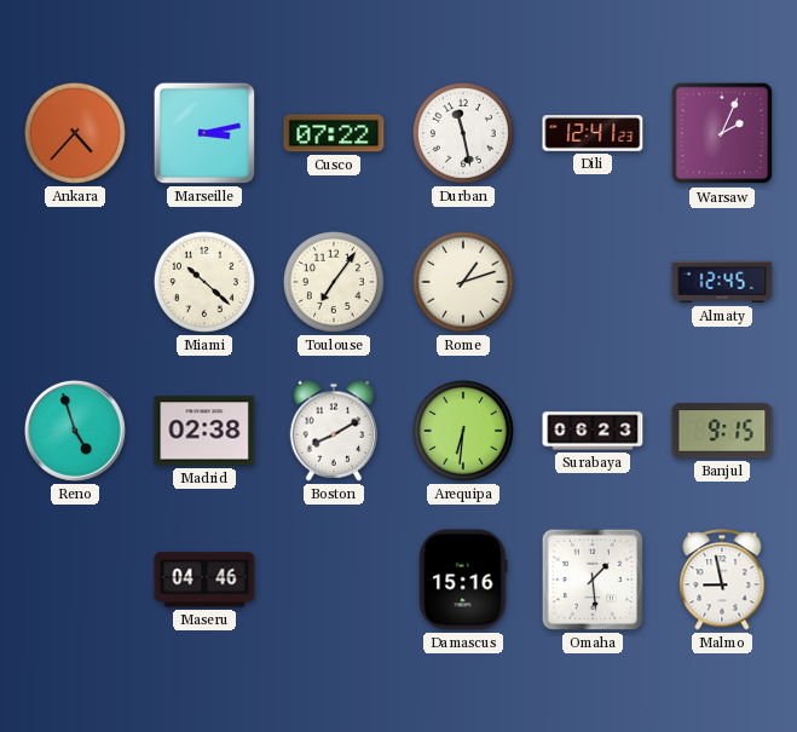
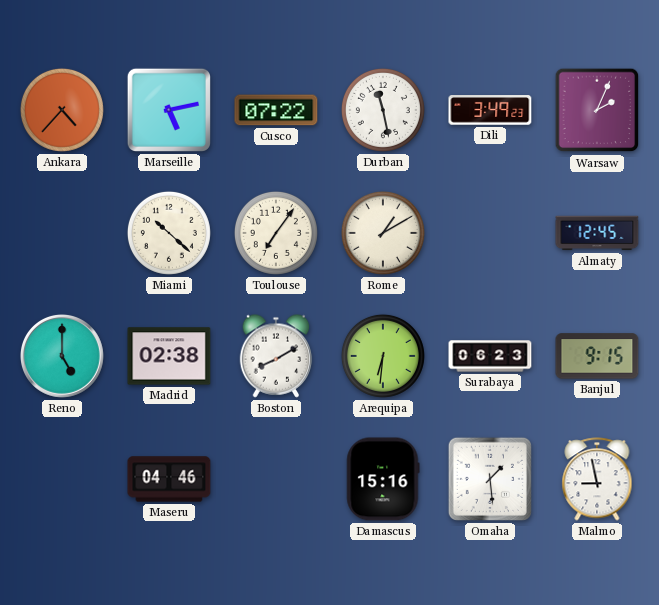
Marseille: 3:13 -> 5:13
Dili: 12:41 -> 3:49
Rome: 1:12 -> 1:10
Reno: 4:57 -> 5:00
